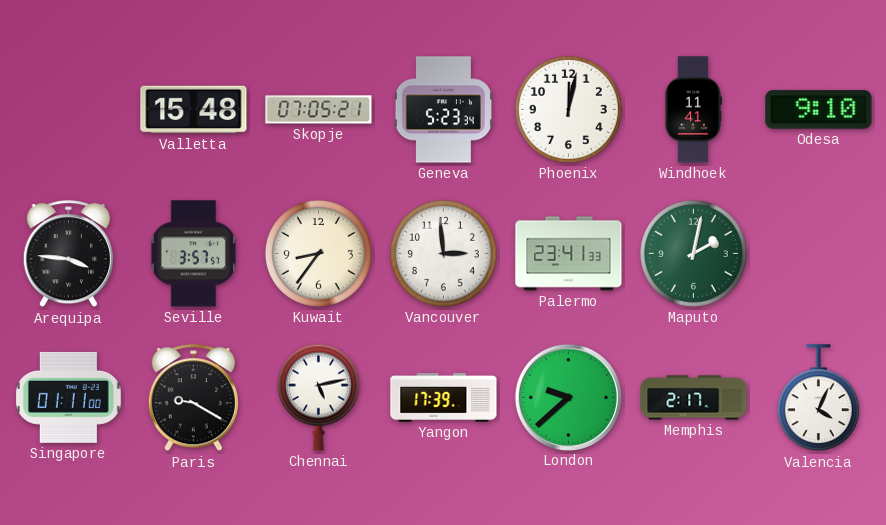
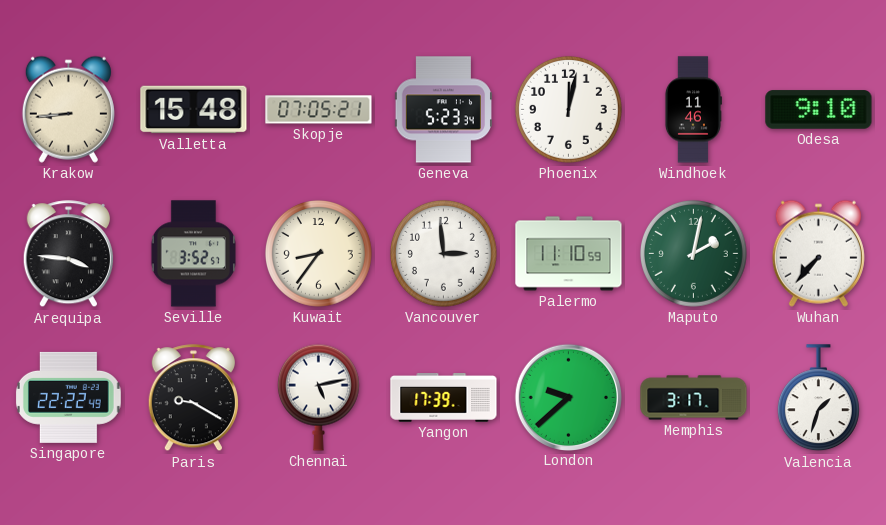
Krakow: none -> 8:44
Windhoek: 11:41 -> 11:46
Seville: 3:57 -> 3:52
Palermo: 23:41 -> 11:10
Wuhan: none -> 7:37
Singapore: 01:11 -> 22:22
Memphis: 2:17 -> 3:17
Valencia: 4:04 -> 1:33
